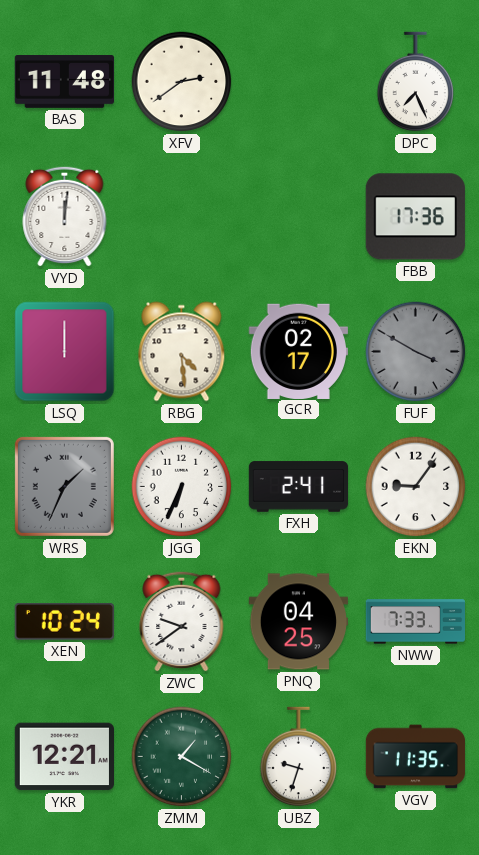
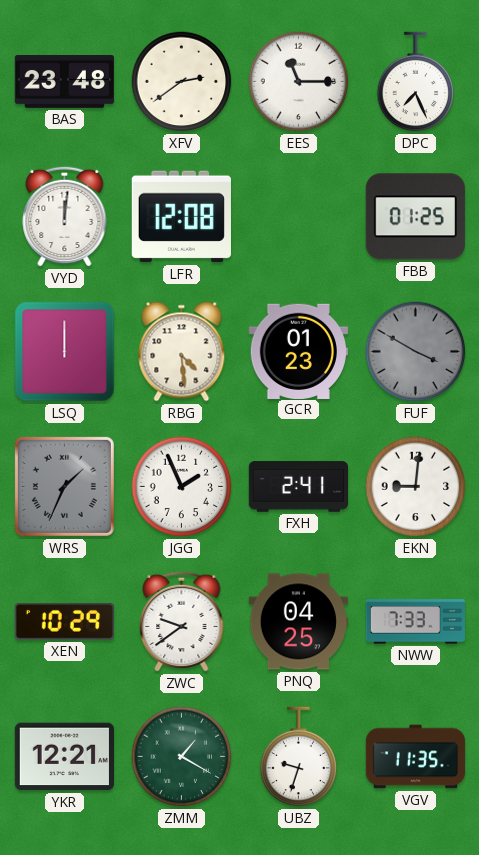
BAS: 11:48 -> 23:48
EES: none -> 11:15
LFR: none -> 12:08
FBB: 17:36 -> 01:25
GCR: 02:17 -> 01:23
JGG: 6:34 -> 1:56
EKN: 9:06 -> 9:01
XEN: 10:24 -> 10:29
